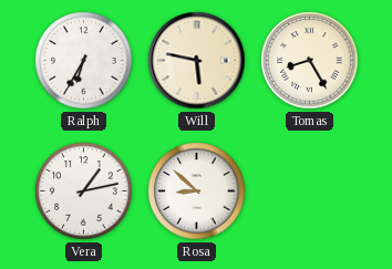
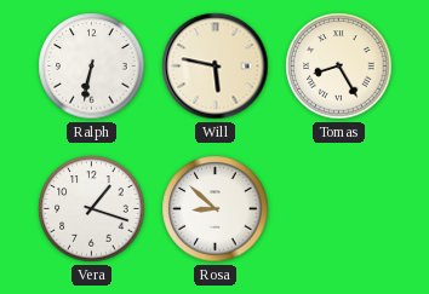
Ralph: 6:35 -> 6:32
Vera: 1:13 -> 1:18
